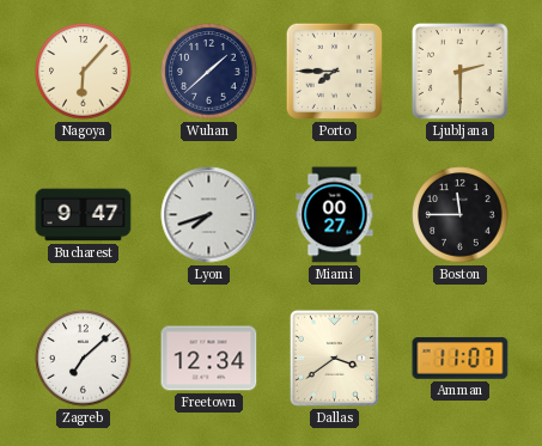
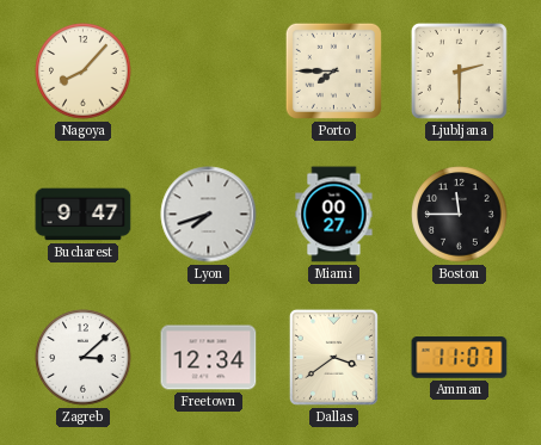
Nagoya: 6:07 -> 8:07
Wuhan: 1:38 -> none
Zagreb: 7:08 -> 3:08
